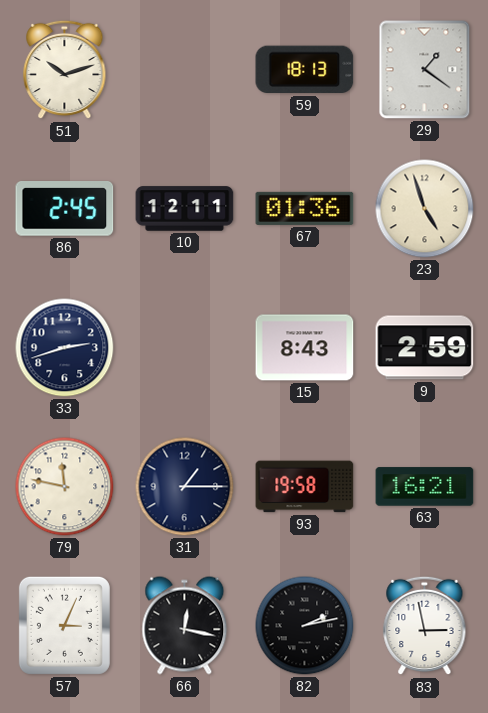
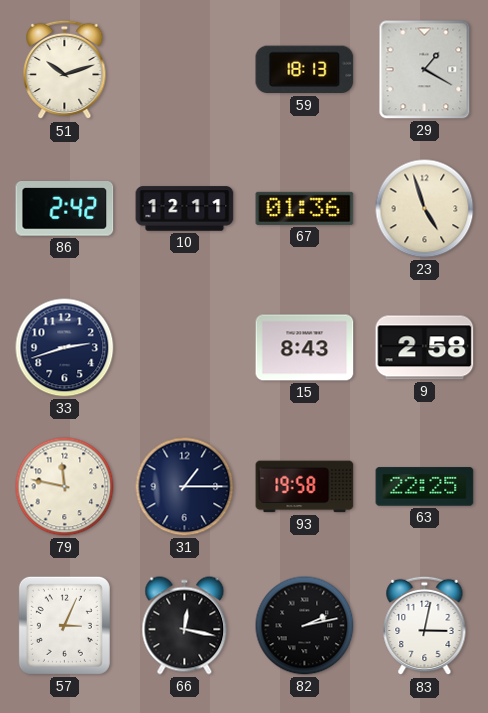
29: 1:21 -> 1:20
86: 2:45 -> 2:42
9: 2:59 -> 2:58
63: 16:21 -> 22:25
83: 2:58 -> 3:02
